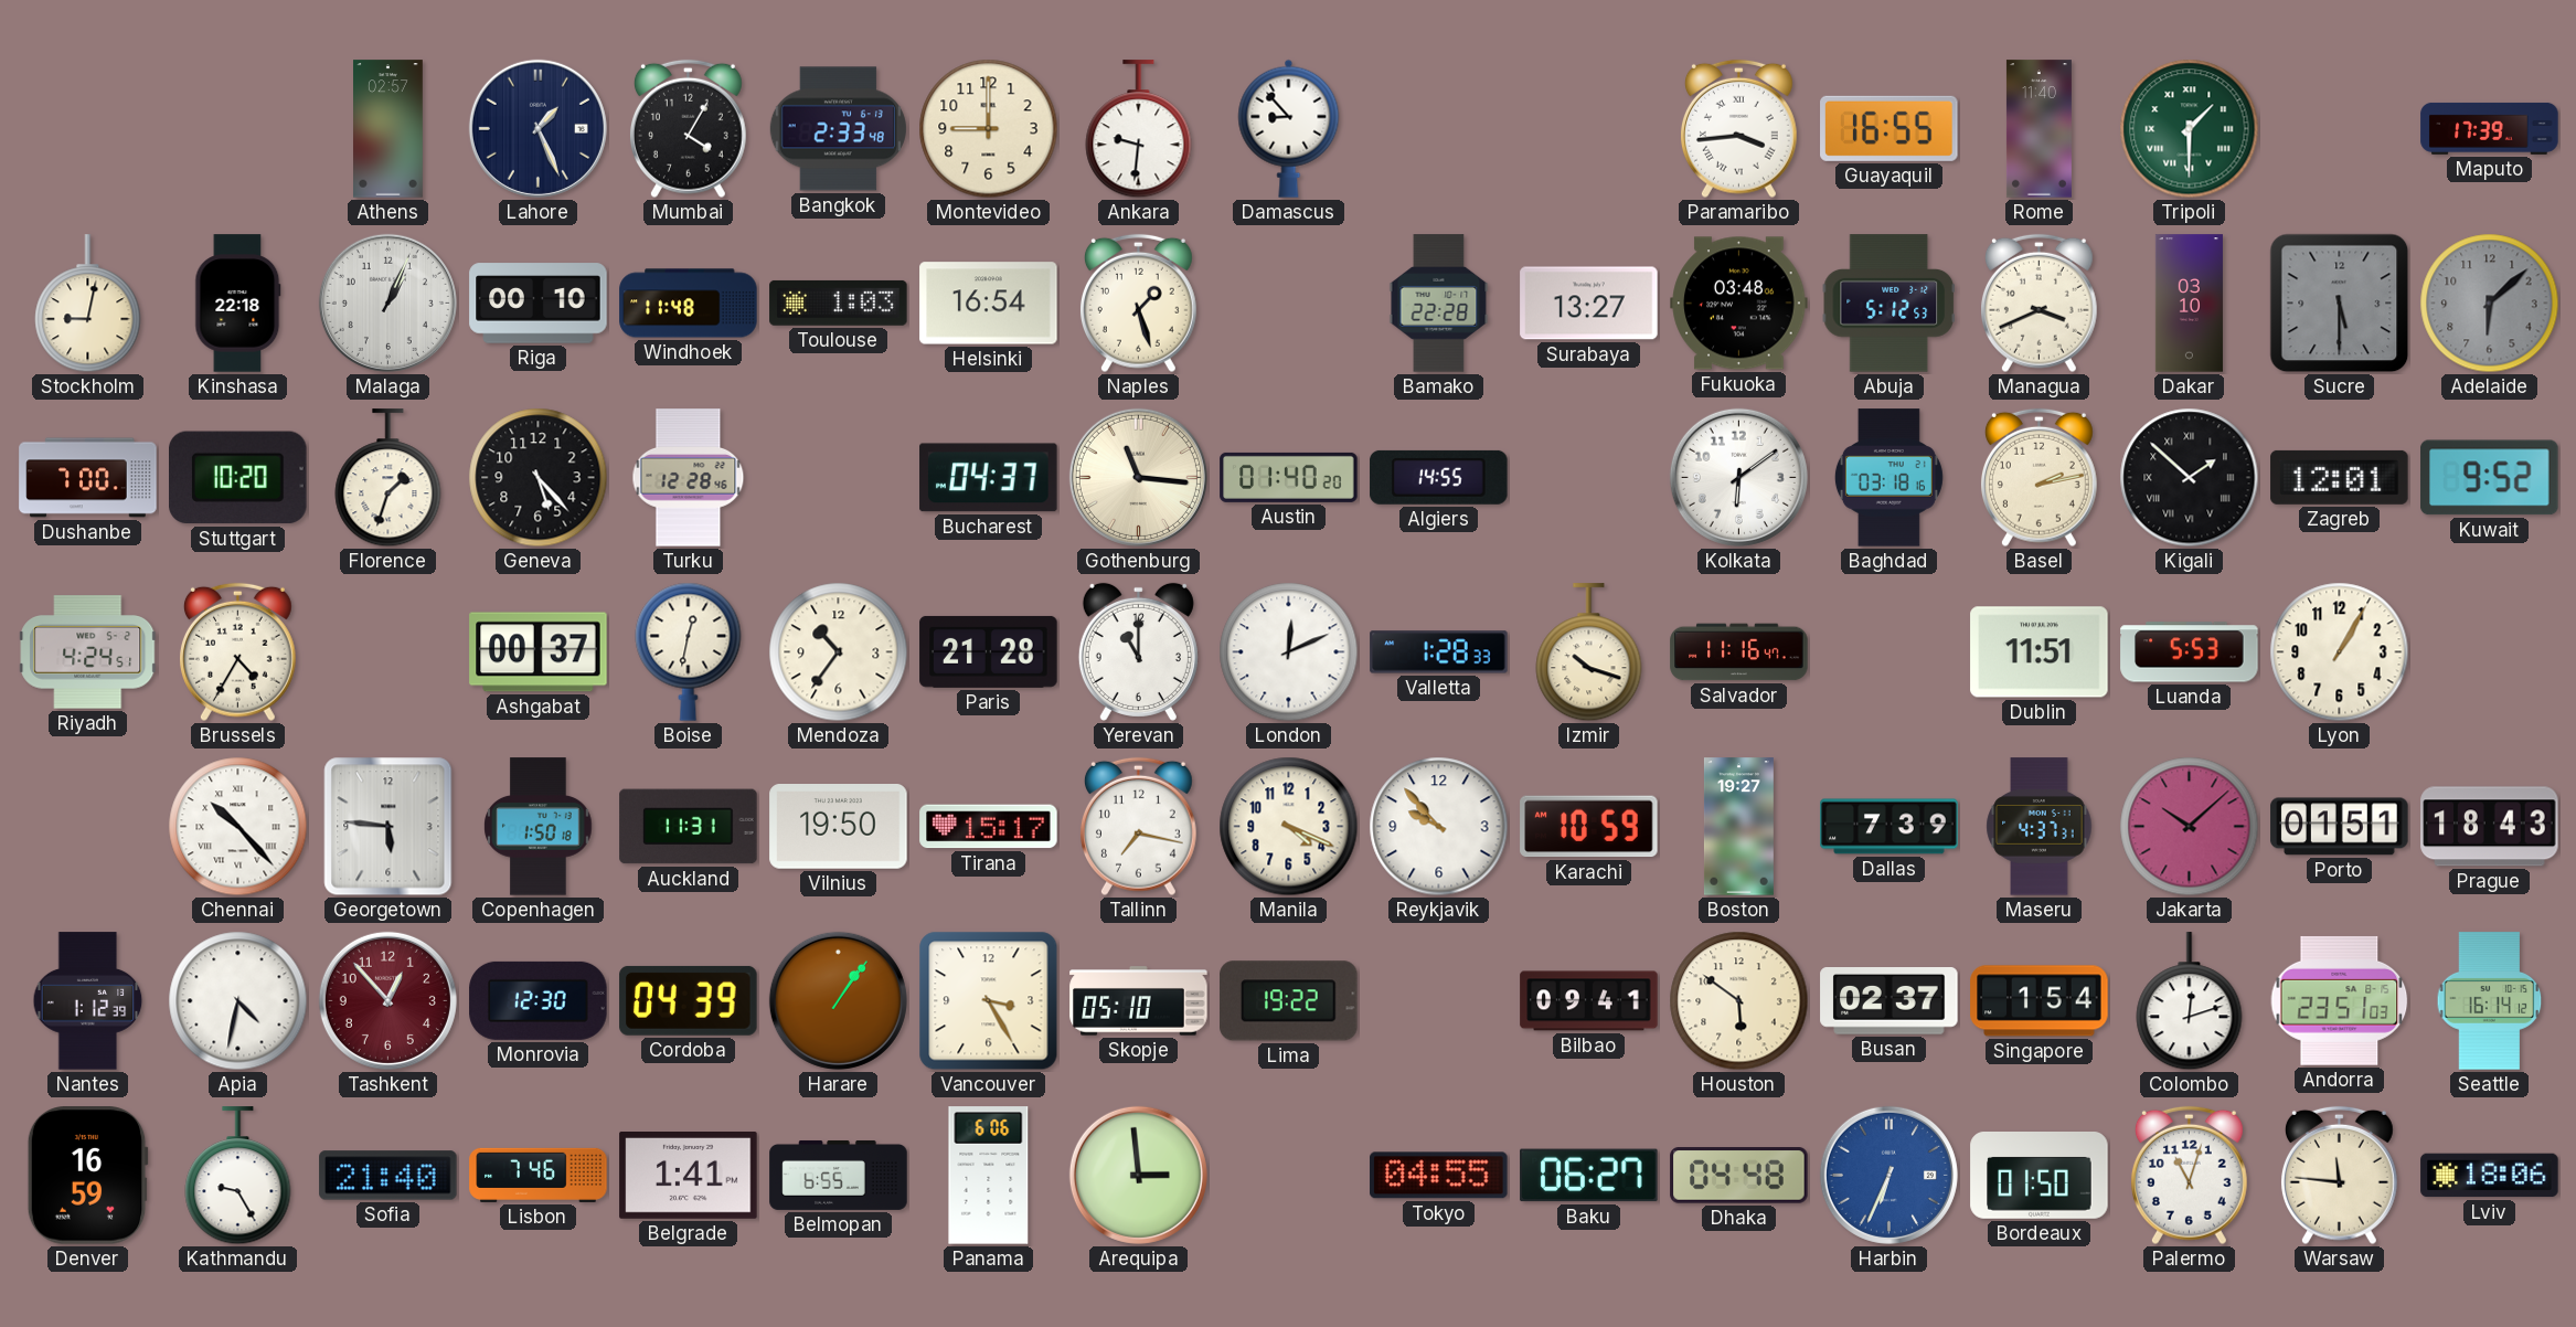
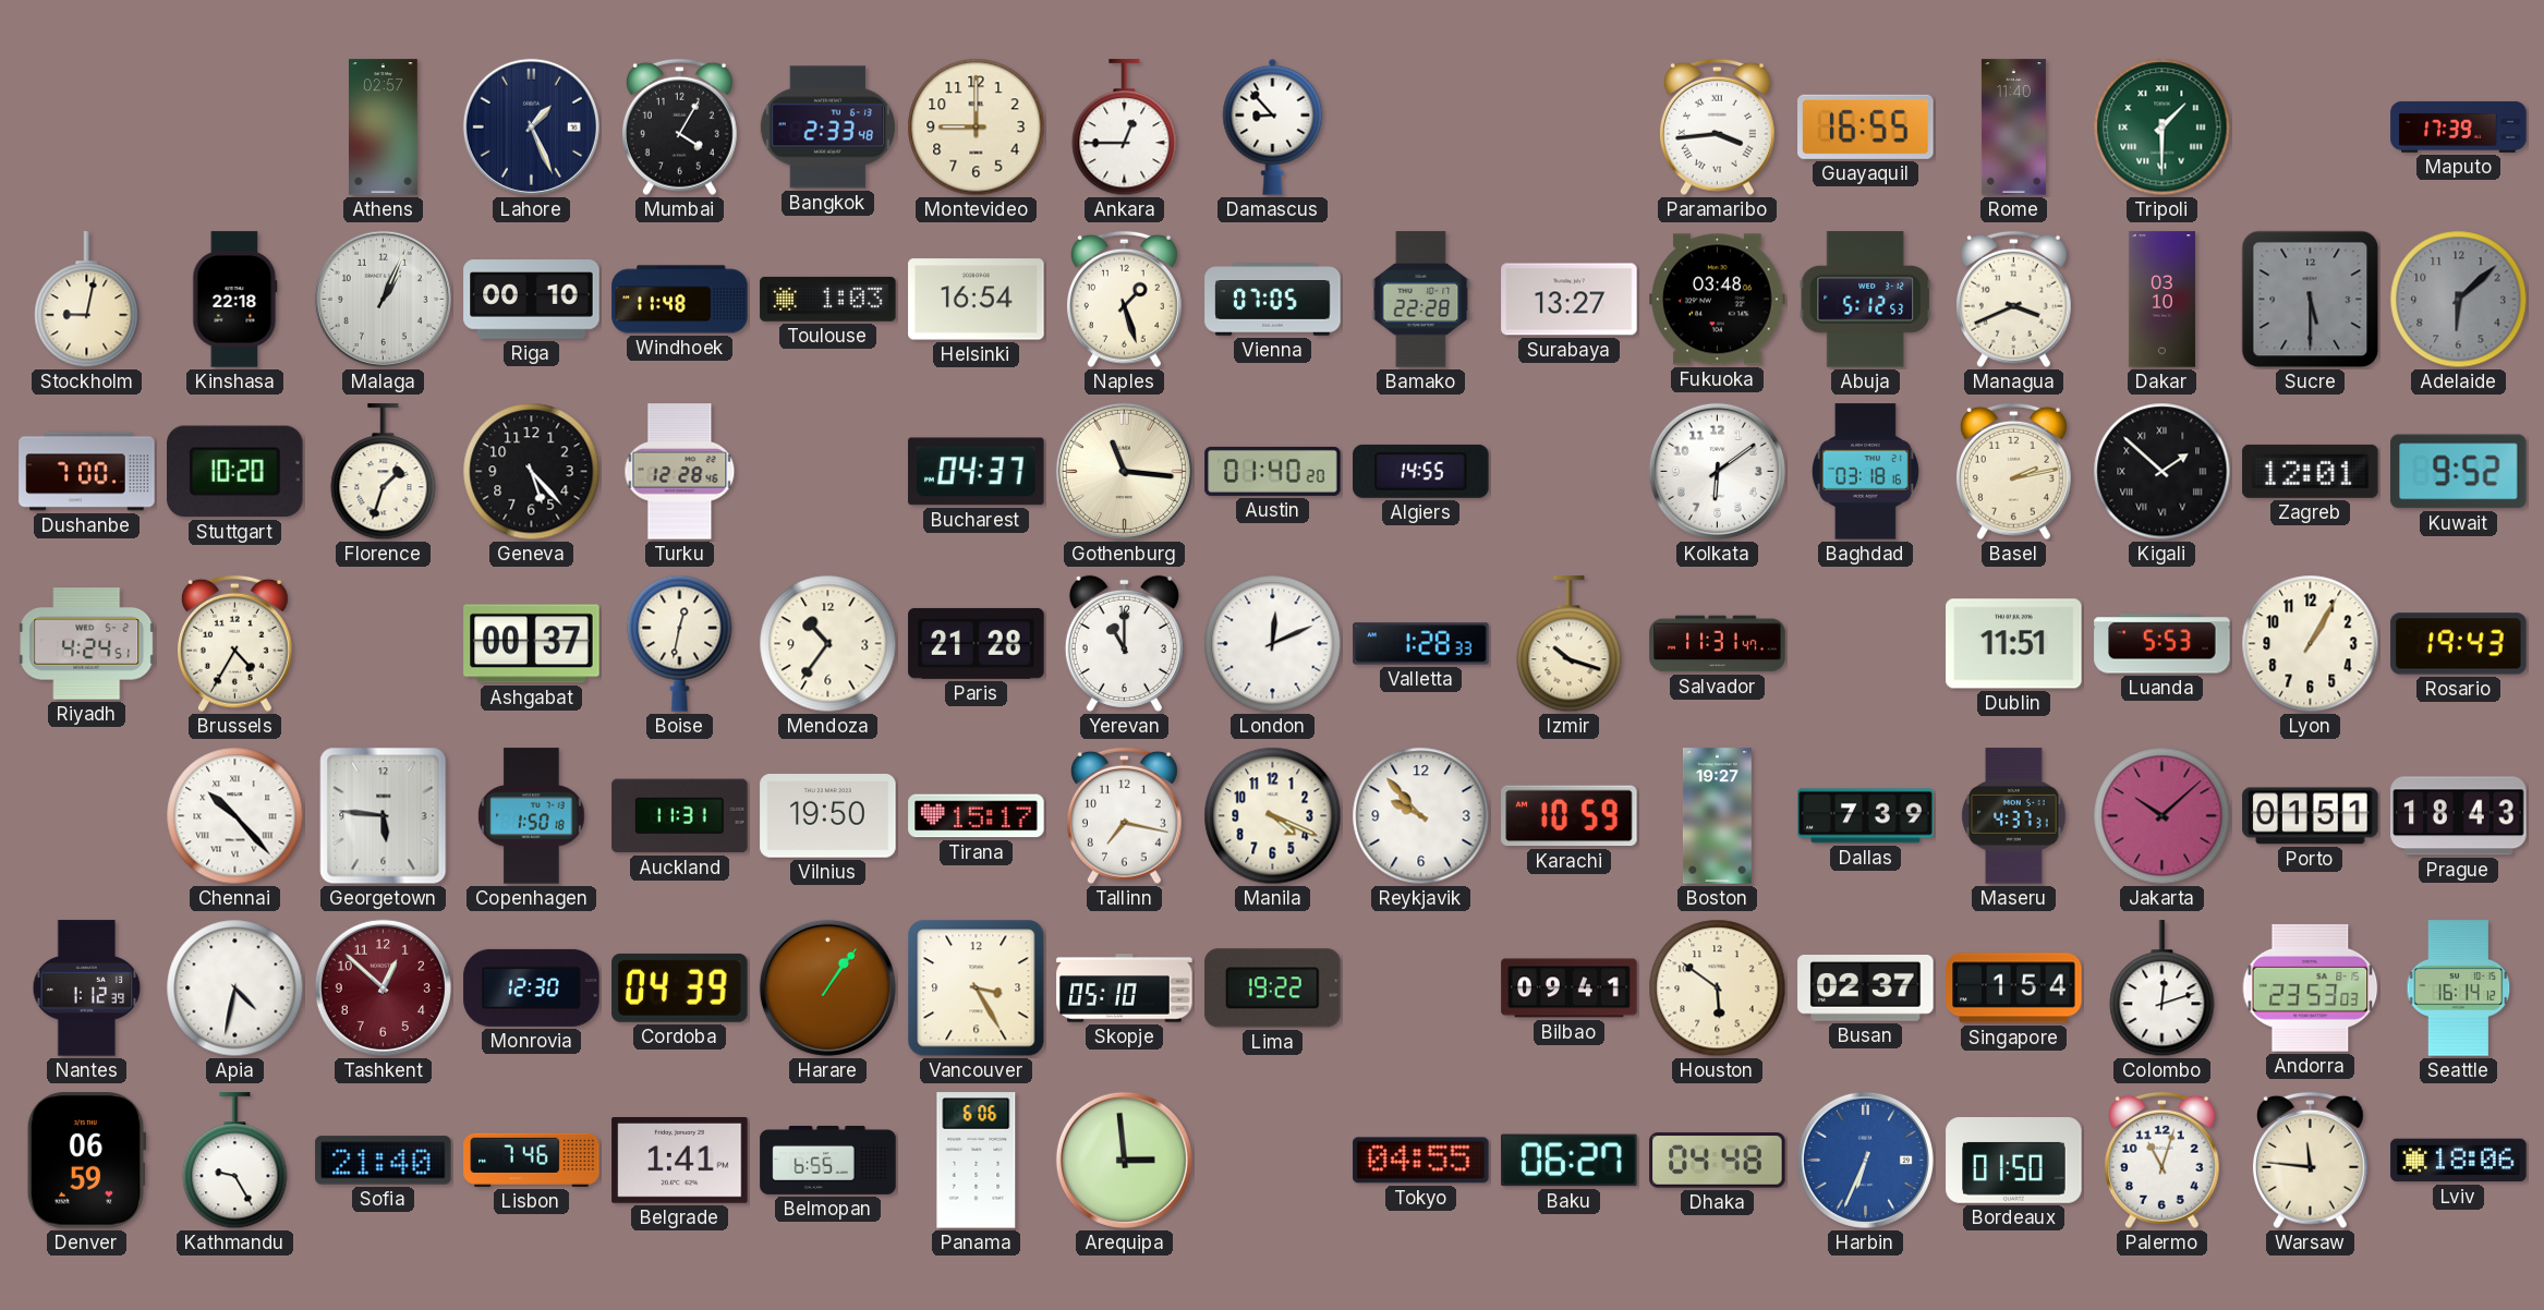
Ankara: 9:31 -> 12:45
Vienna: none -> 07:05
Salvador: 11:16 -> 11:31
Rosario: none -> 19:43
Tashkent: 12:53 -> 12:52
Andorra: 23:51 -> 23:53
Denver: 16:59 -> 06:59
